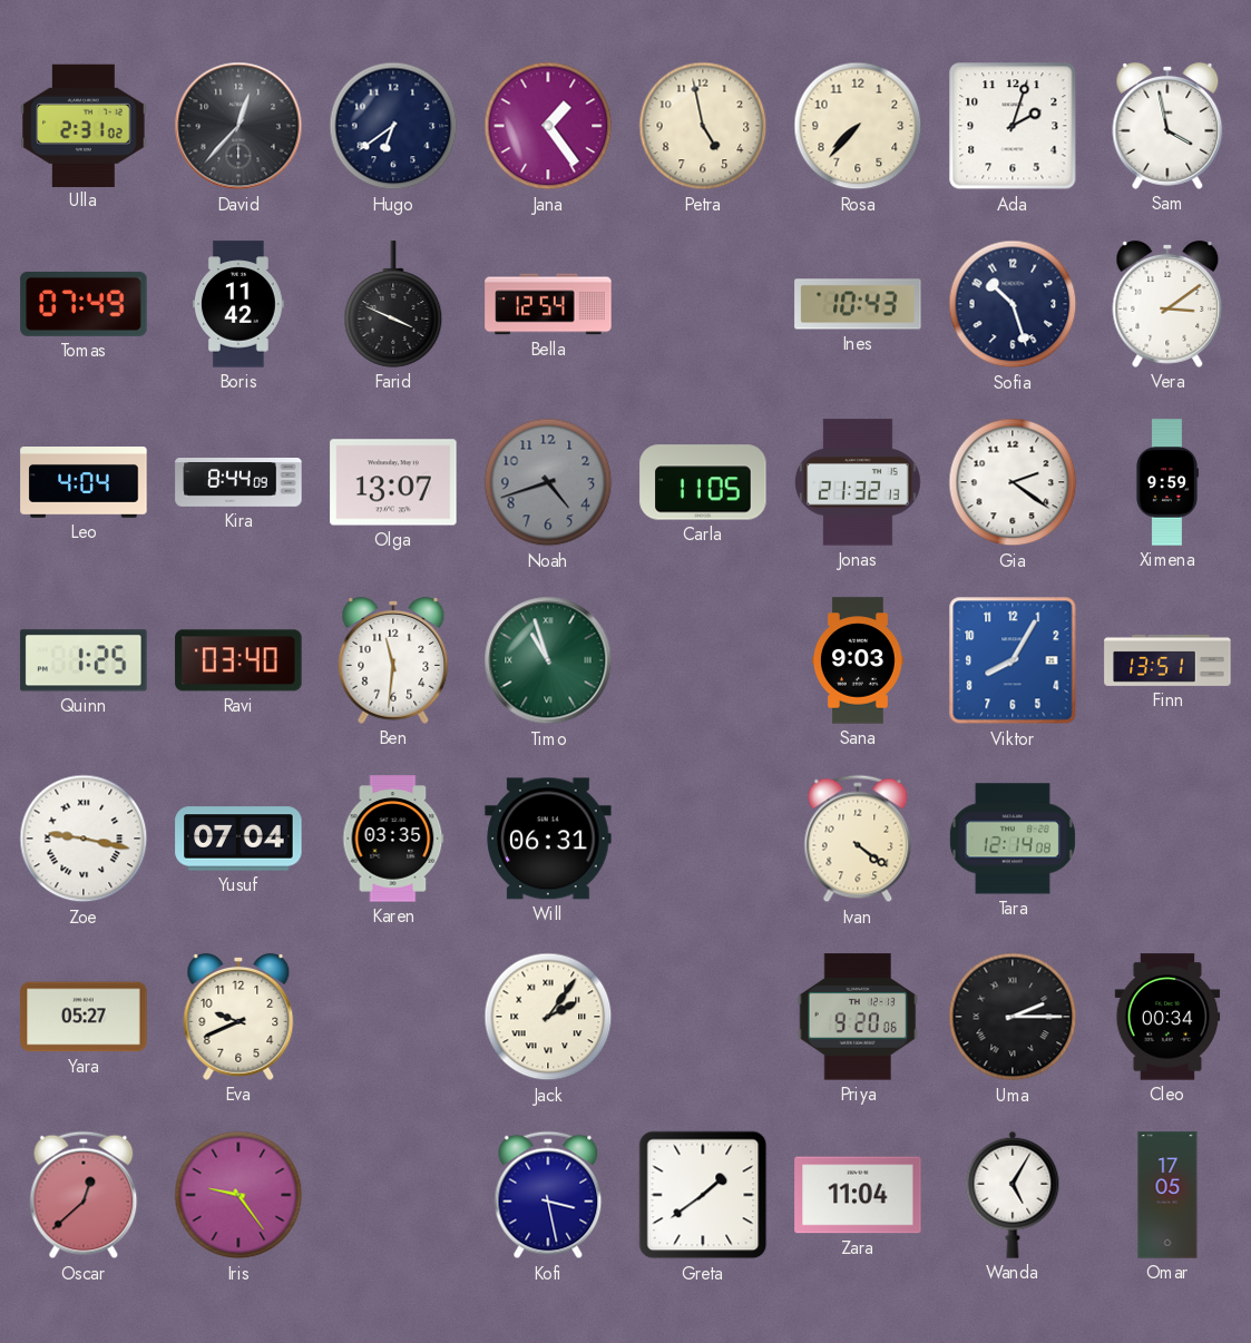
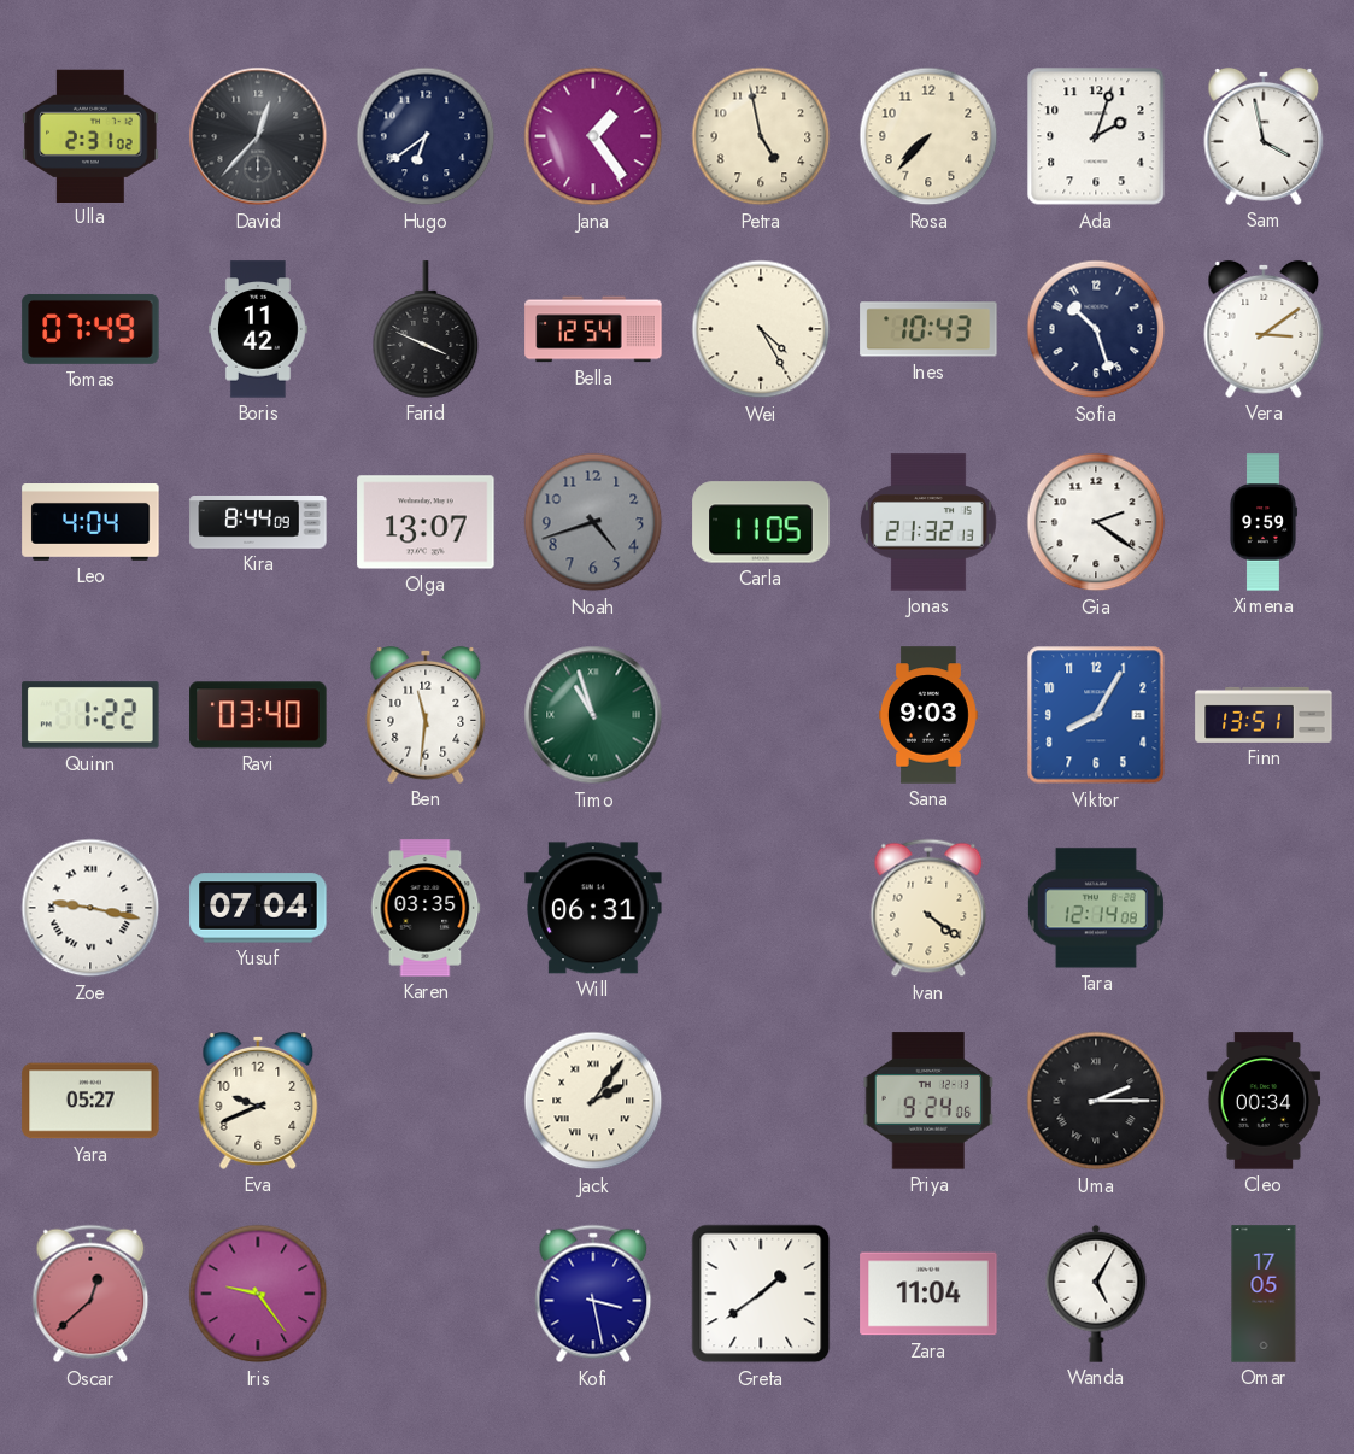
Wei: none -> 4:25
Quinn: 1:25 -> 1:22
Priya: 9:20 -> 9:24
